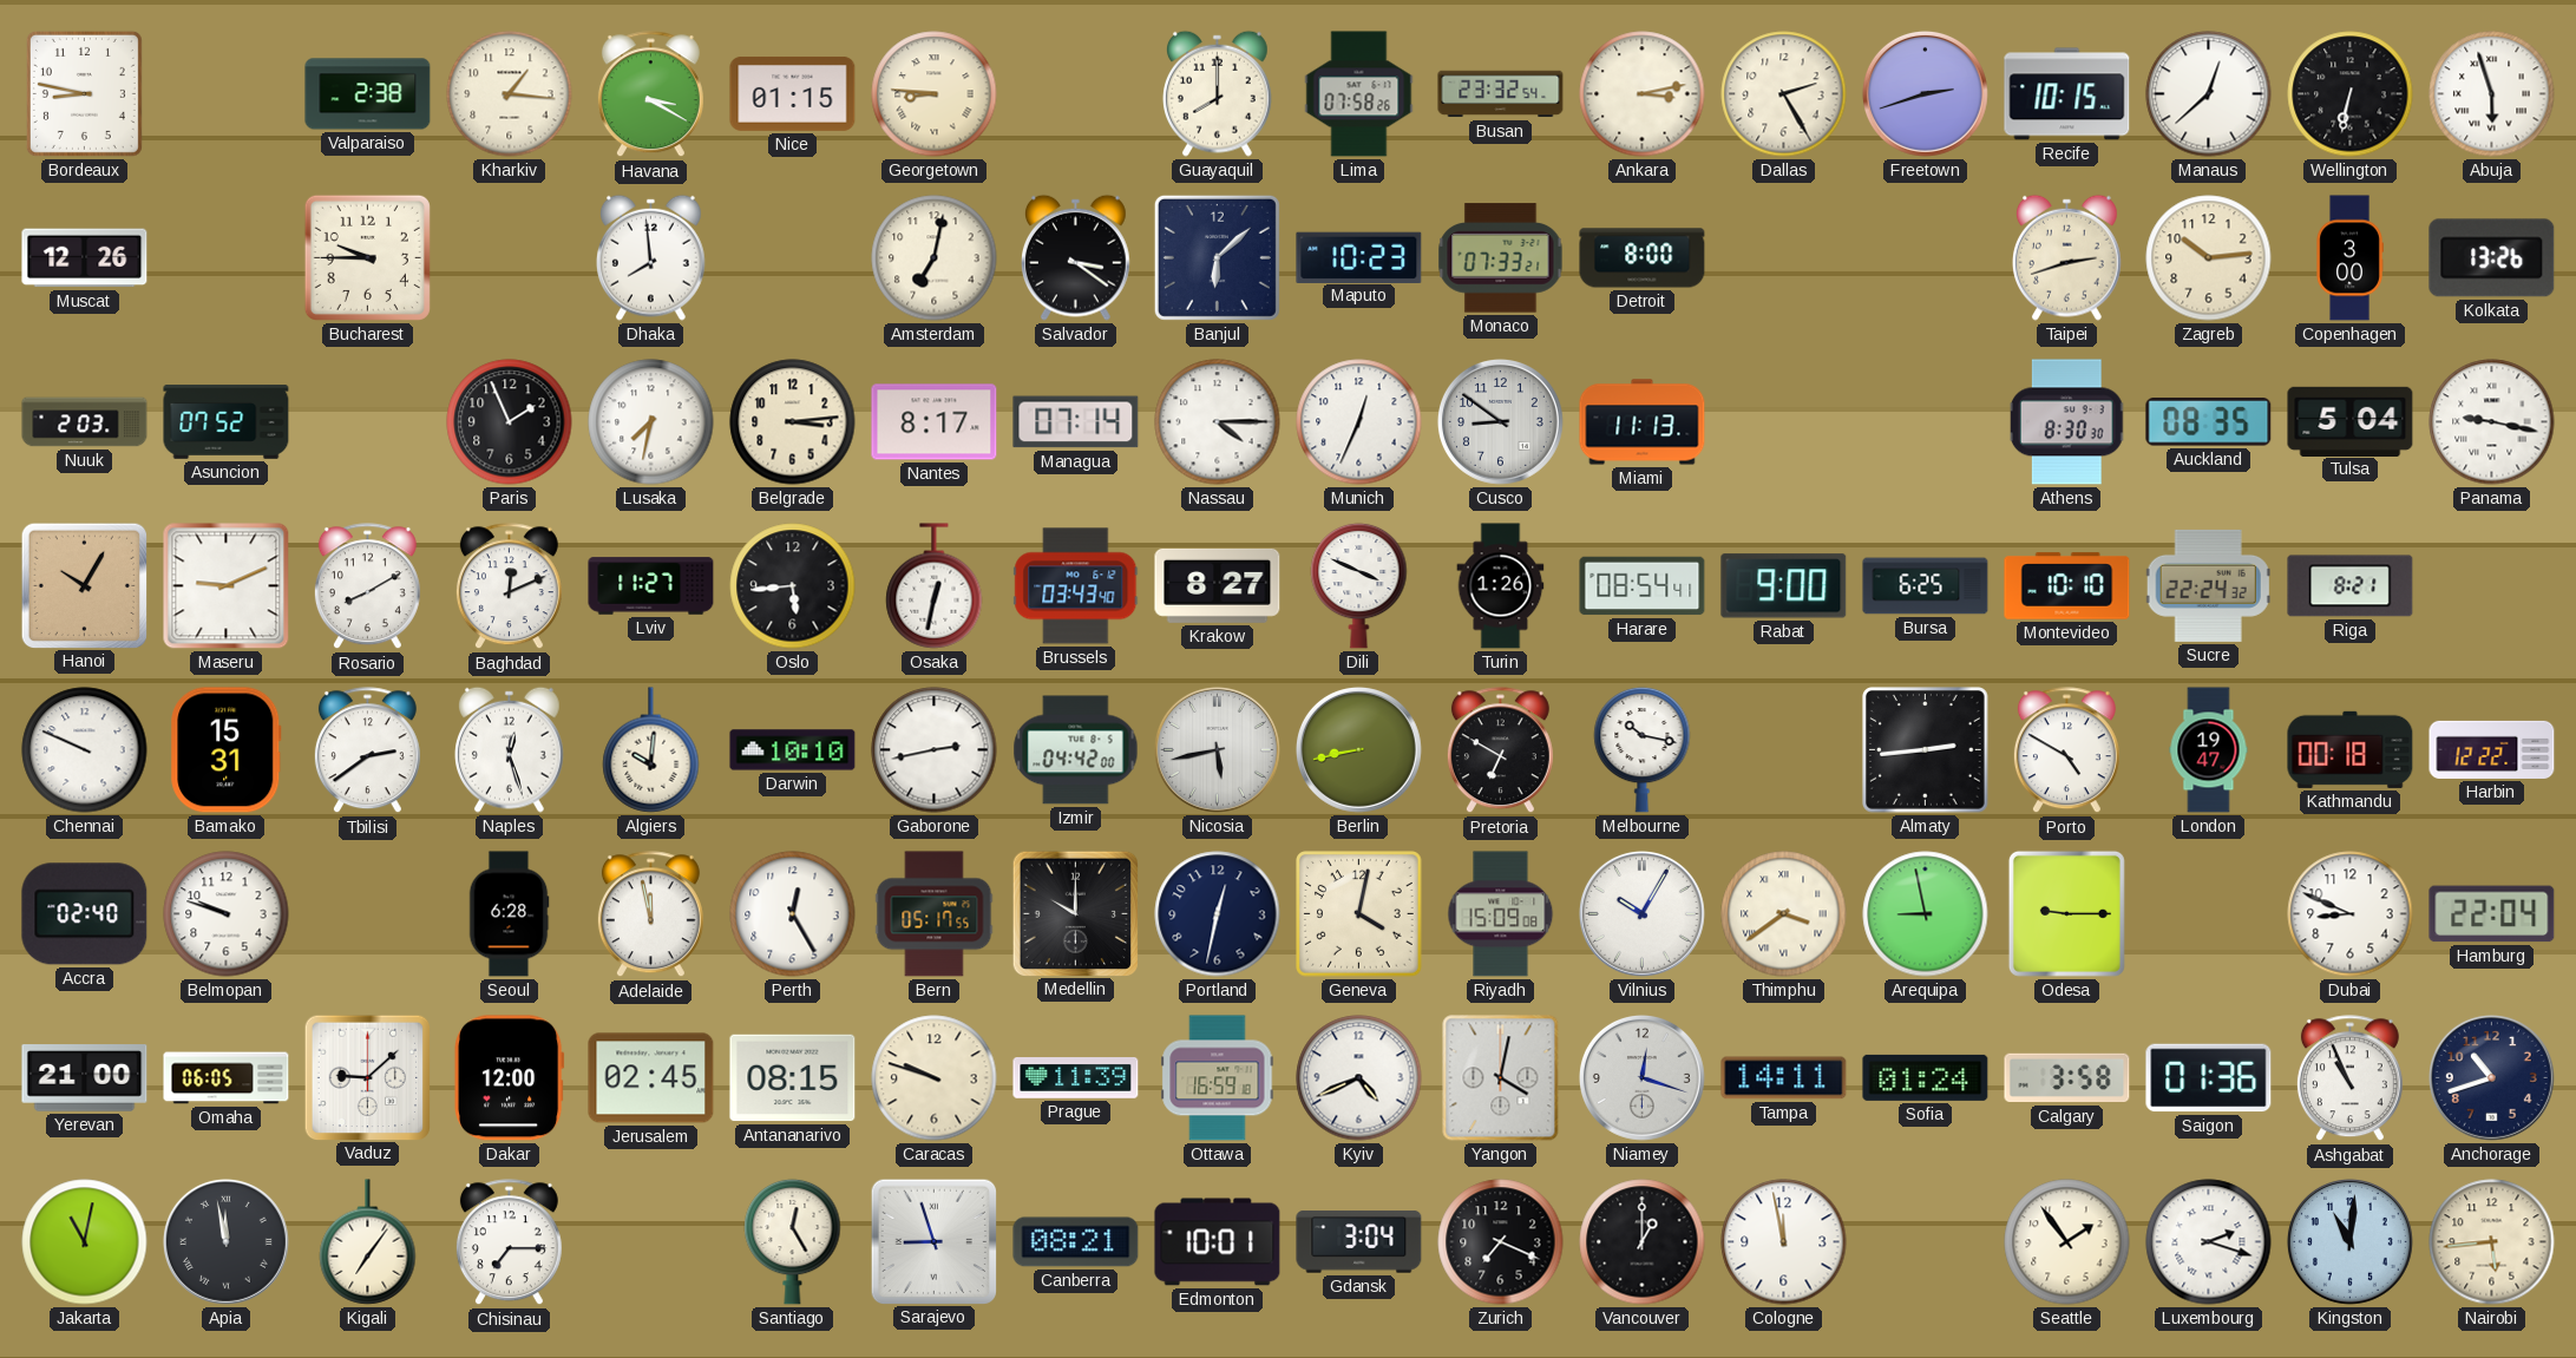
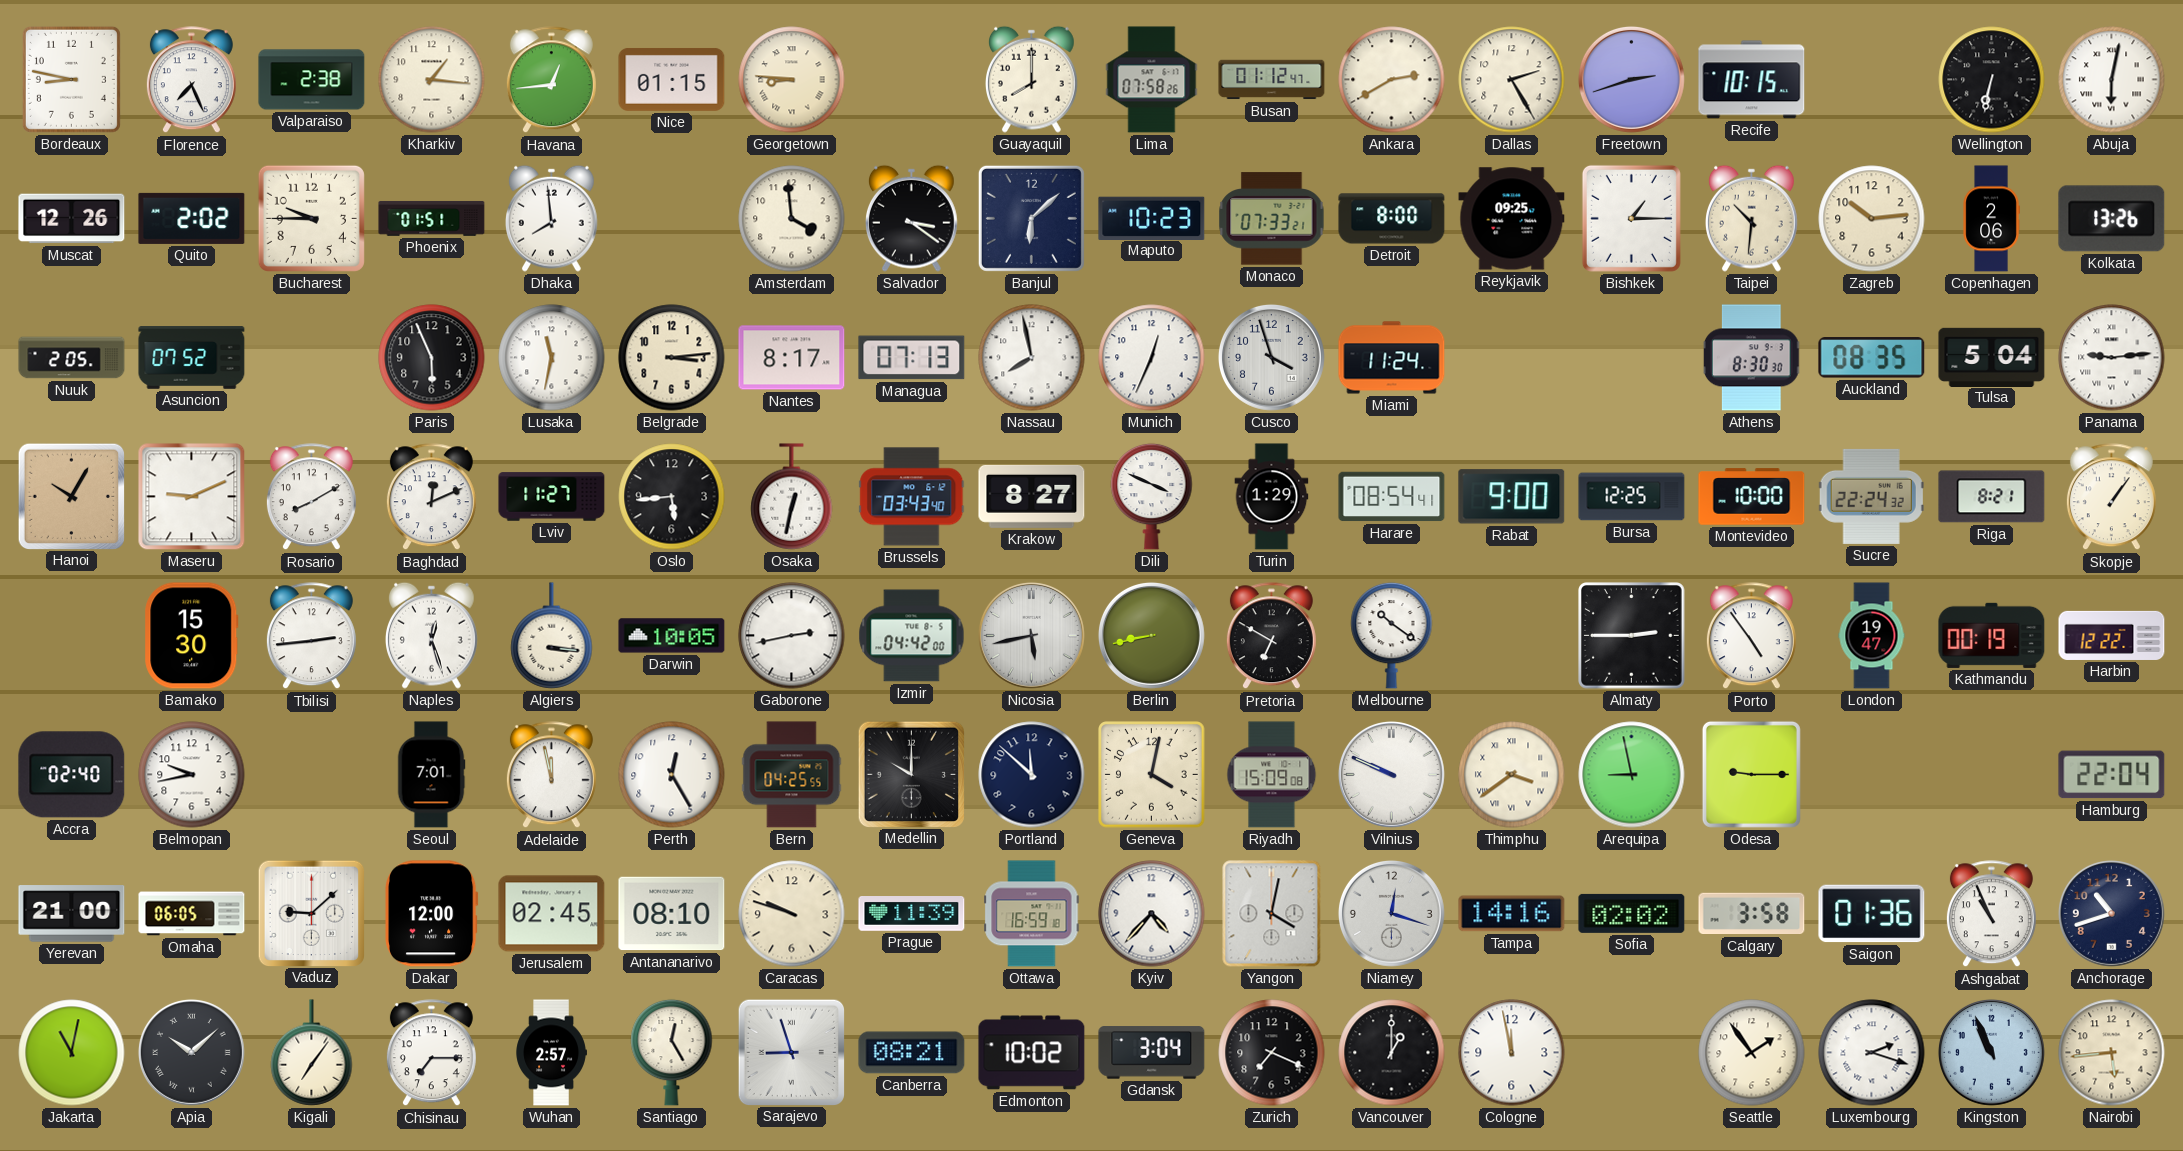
Florence: none -> 7:26
Havana: 3:20 -> 12:44
Busan: 23:32 -> 01:12
Ankara: 3:13 -> 2:40
Manaus: 12:38 -> none
Abuja: 5:57 -> 6:02
Quito: none -> 2:02
Phoenix: none -> 01:51
Amsterdam: 7:02 -> 3:59
Reykjavik: none -> 09:25
Bishkek: none -> 1:15
Taipei: 2:42 -> 10:31
Copenhagen: 3:00 -> 2:06
Nuuk: 2:03 -> 2:05
Paris: 1:56 -> 5:56
Lusaka: 7:32 -> 11:32
Managua: 07:14 -> 07:13
Nassau: 4:15 -> 7:58
Cusco: 8:51 -> 3:57
Miami: 11:13 -> 11:24
Panama: 9:17 -> 9:14
Turin: 1:26 -> 1:29
Bursa: 6:25 -> 12:25
Montevideo: 10:10 -> 10:00
Skopje: none -> 1:06
Chennai: 9:49 -> none
Bamako: 15:31 -> 15:30
Tbilisi: 2:39 -> 2:44
Algiers: 10:01 -> 3:16
Darwin: 10:10 -> 10:05
Melbourne: 10:17 -> 10:21
Almaty: 2:44 -> 2:45
Porto: 4:50 -> 4:54
Kathmandu: 00:18 -> 00:19
Belmopan: 9:48 -> 9:43
Seoul: 6:28 -> 7:01
Bern: 05:17 -> 04:25
Portland: 12:32 -> 11:52
Vilnius: 10:05 -> 9:49
Dubai: 8:49 -> none
Antananarivo: 08:15 -> 08:10
Kyiv: 4:41 -> 4:37
Tampa: 14:11 -> 14:16
Sofia: 01:24 -> 02:02
Apia: 11:58 -> 10:08
Wuhan: none -> 2:57
Edmonton: 10:01 -> 10:02
Kingston: 11:01 -> 10:56
